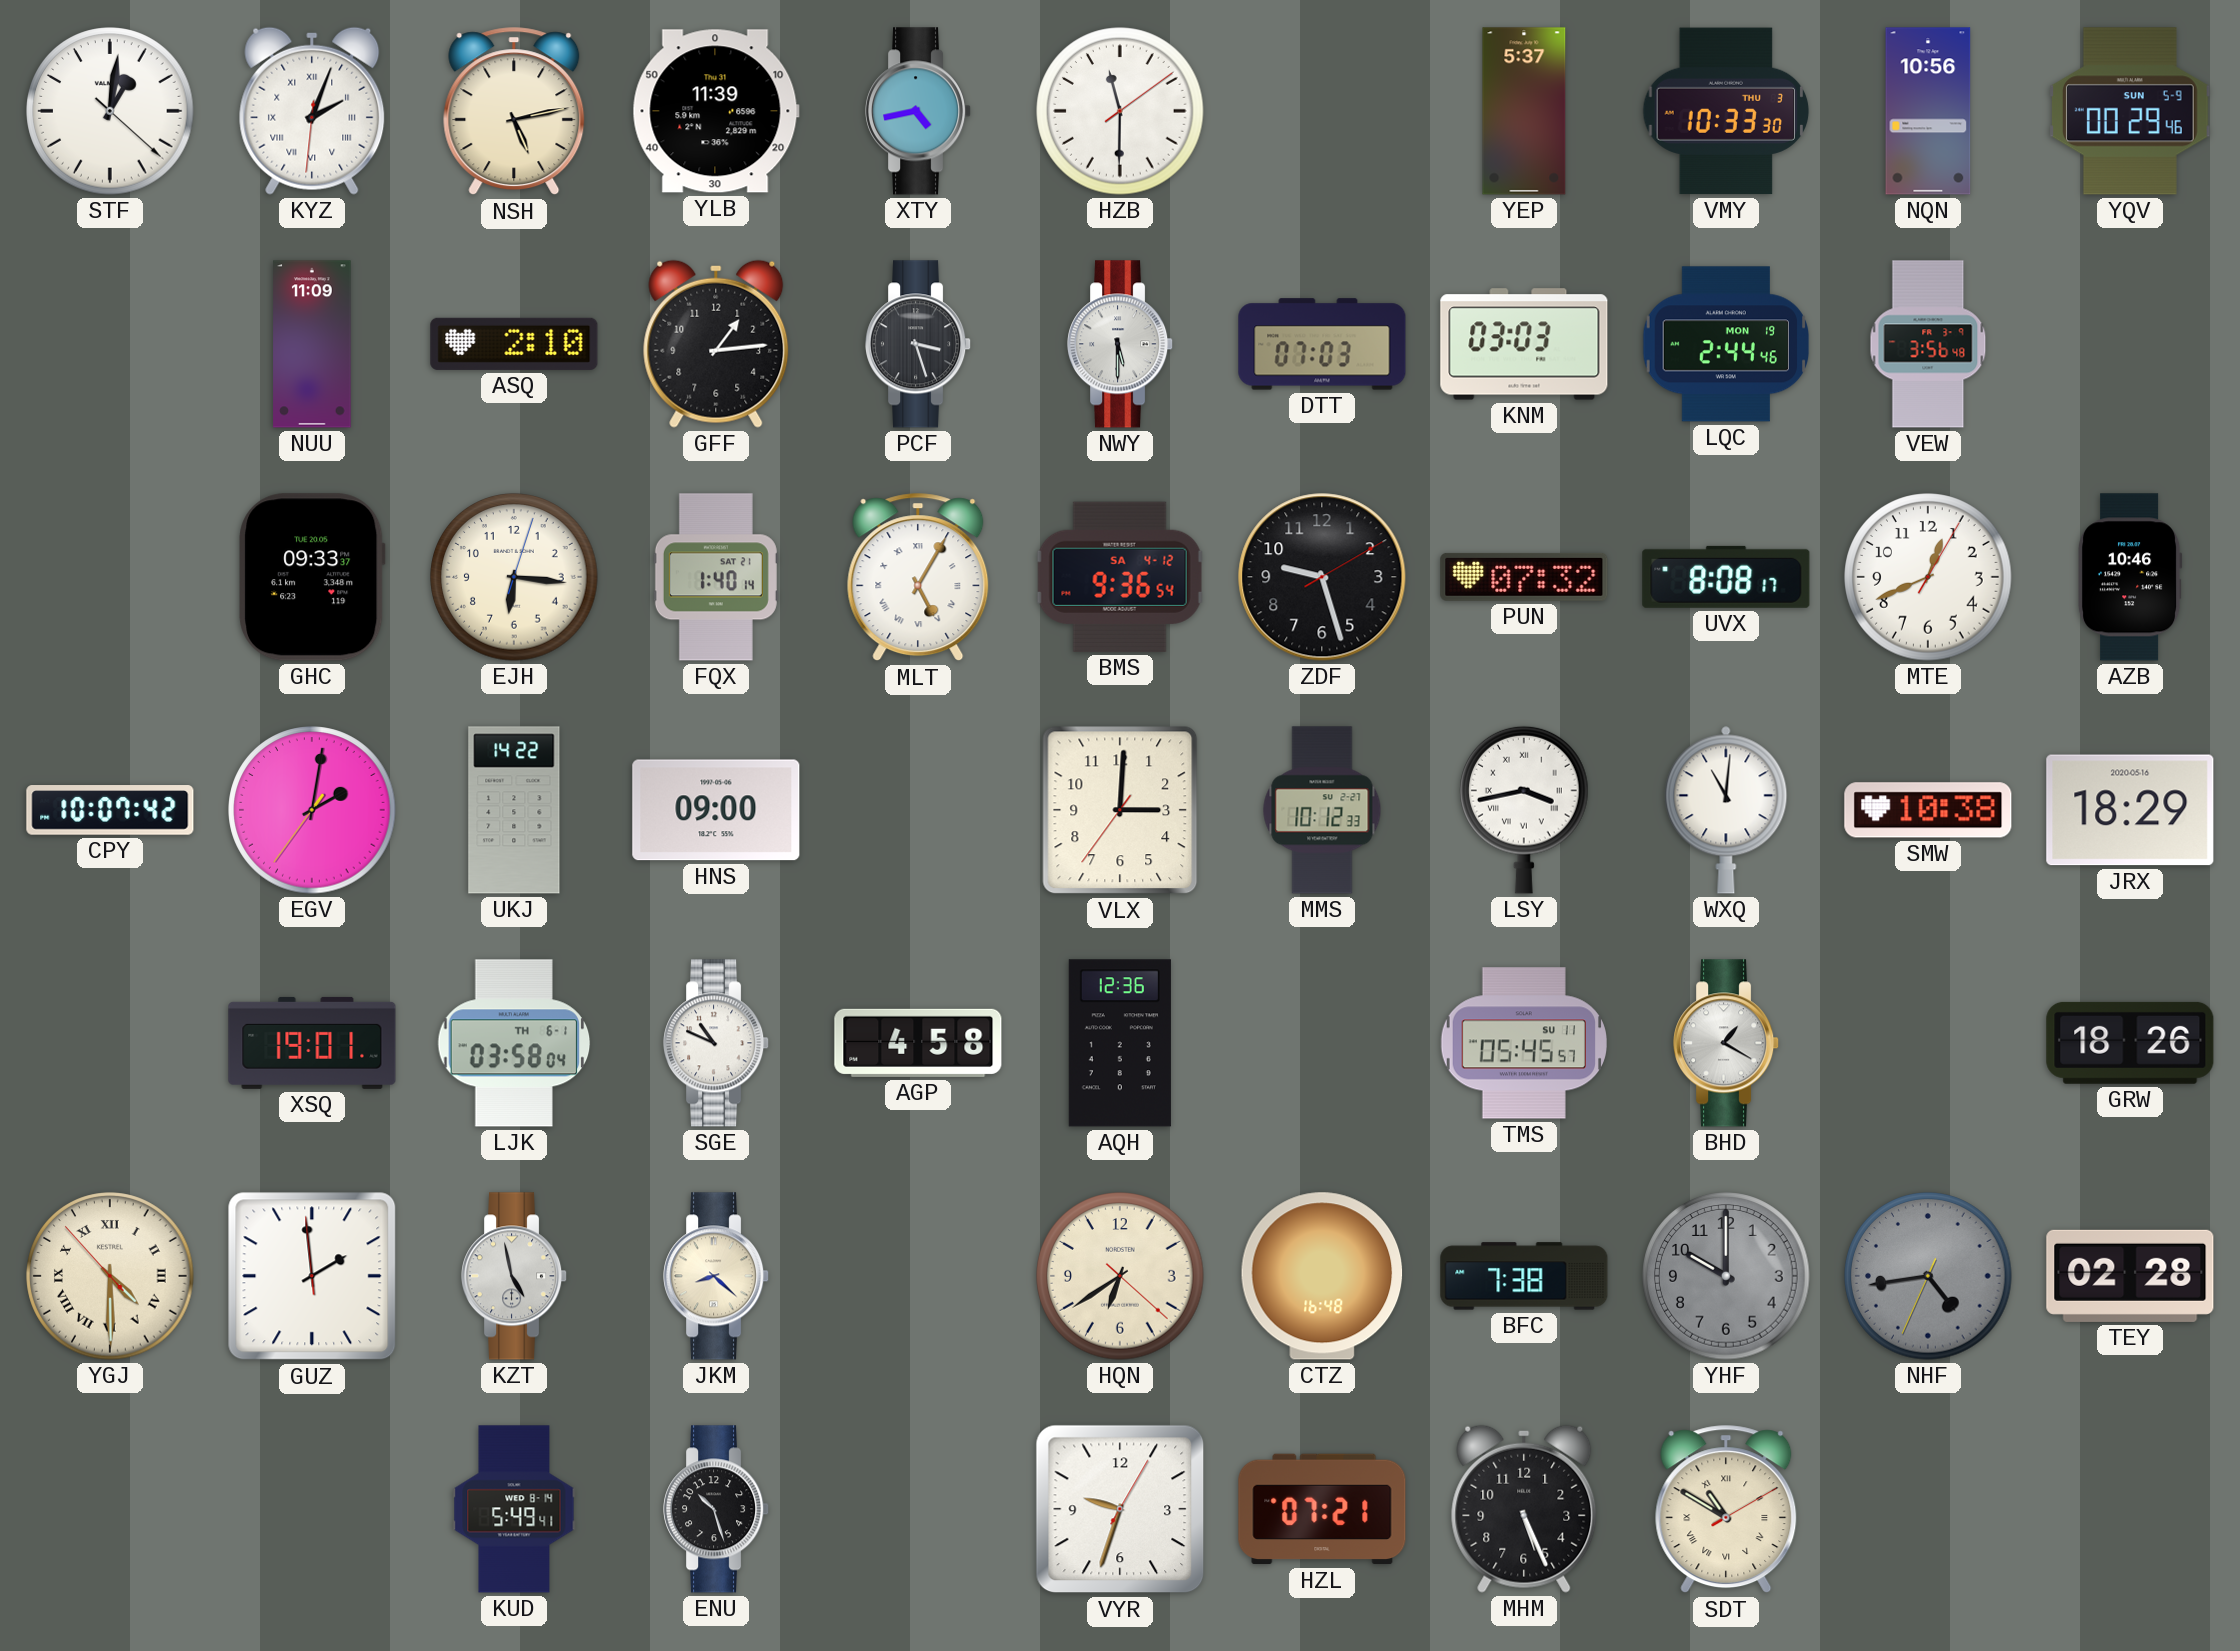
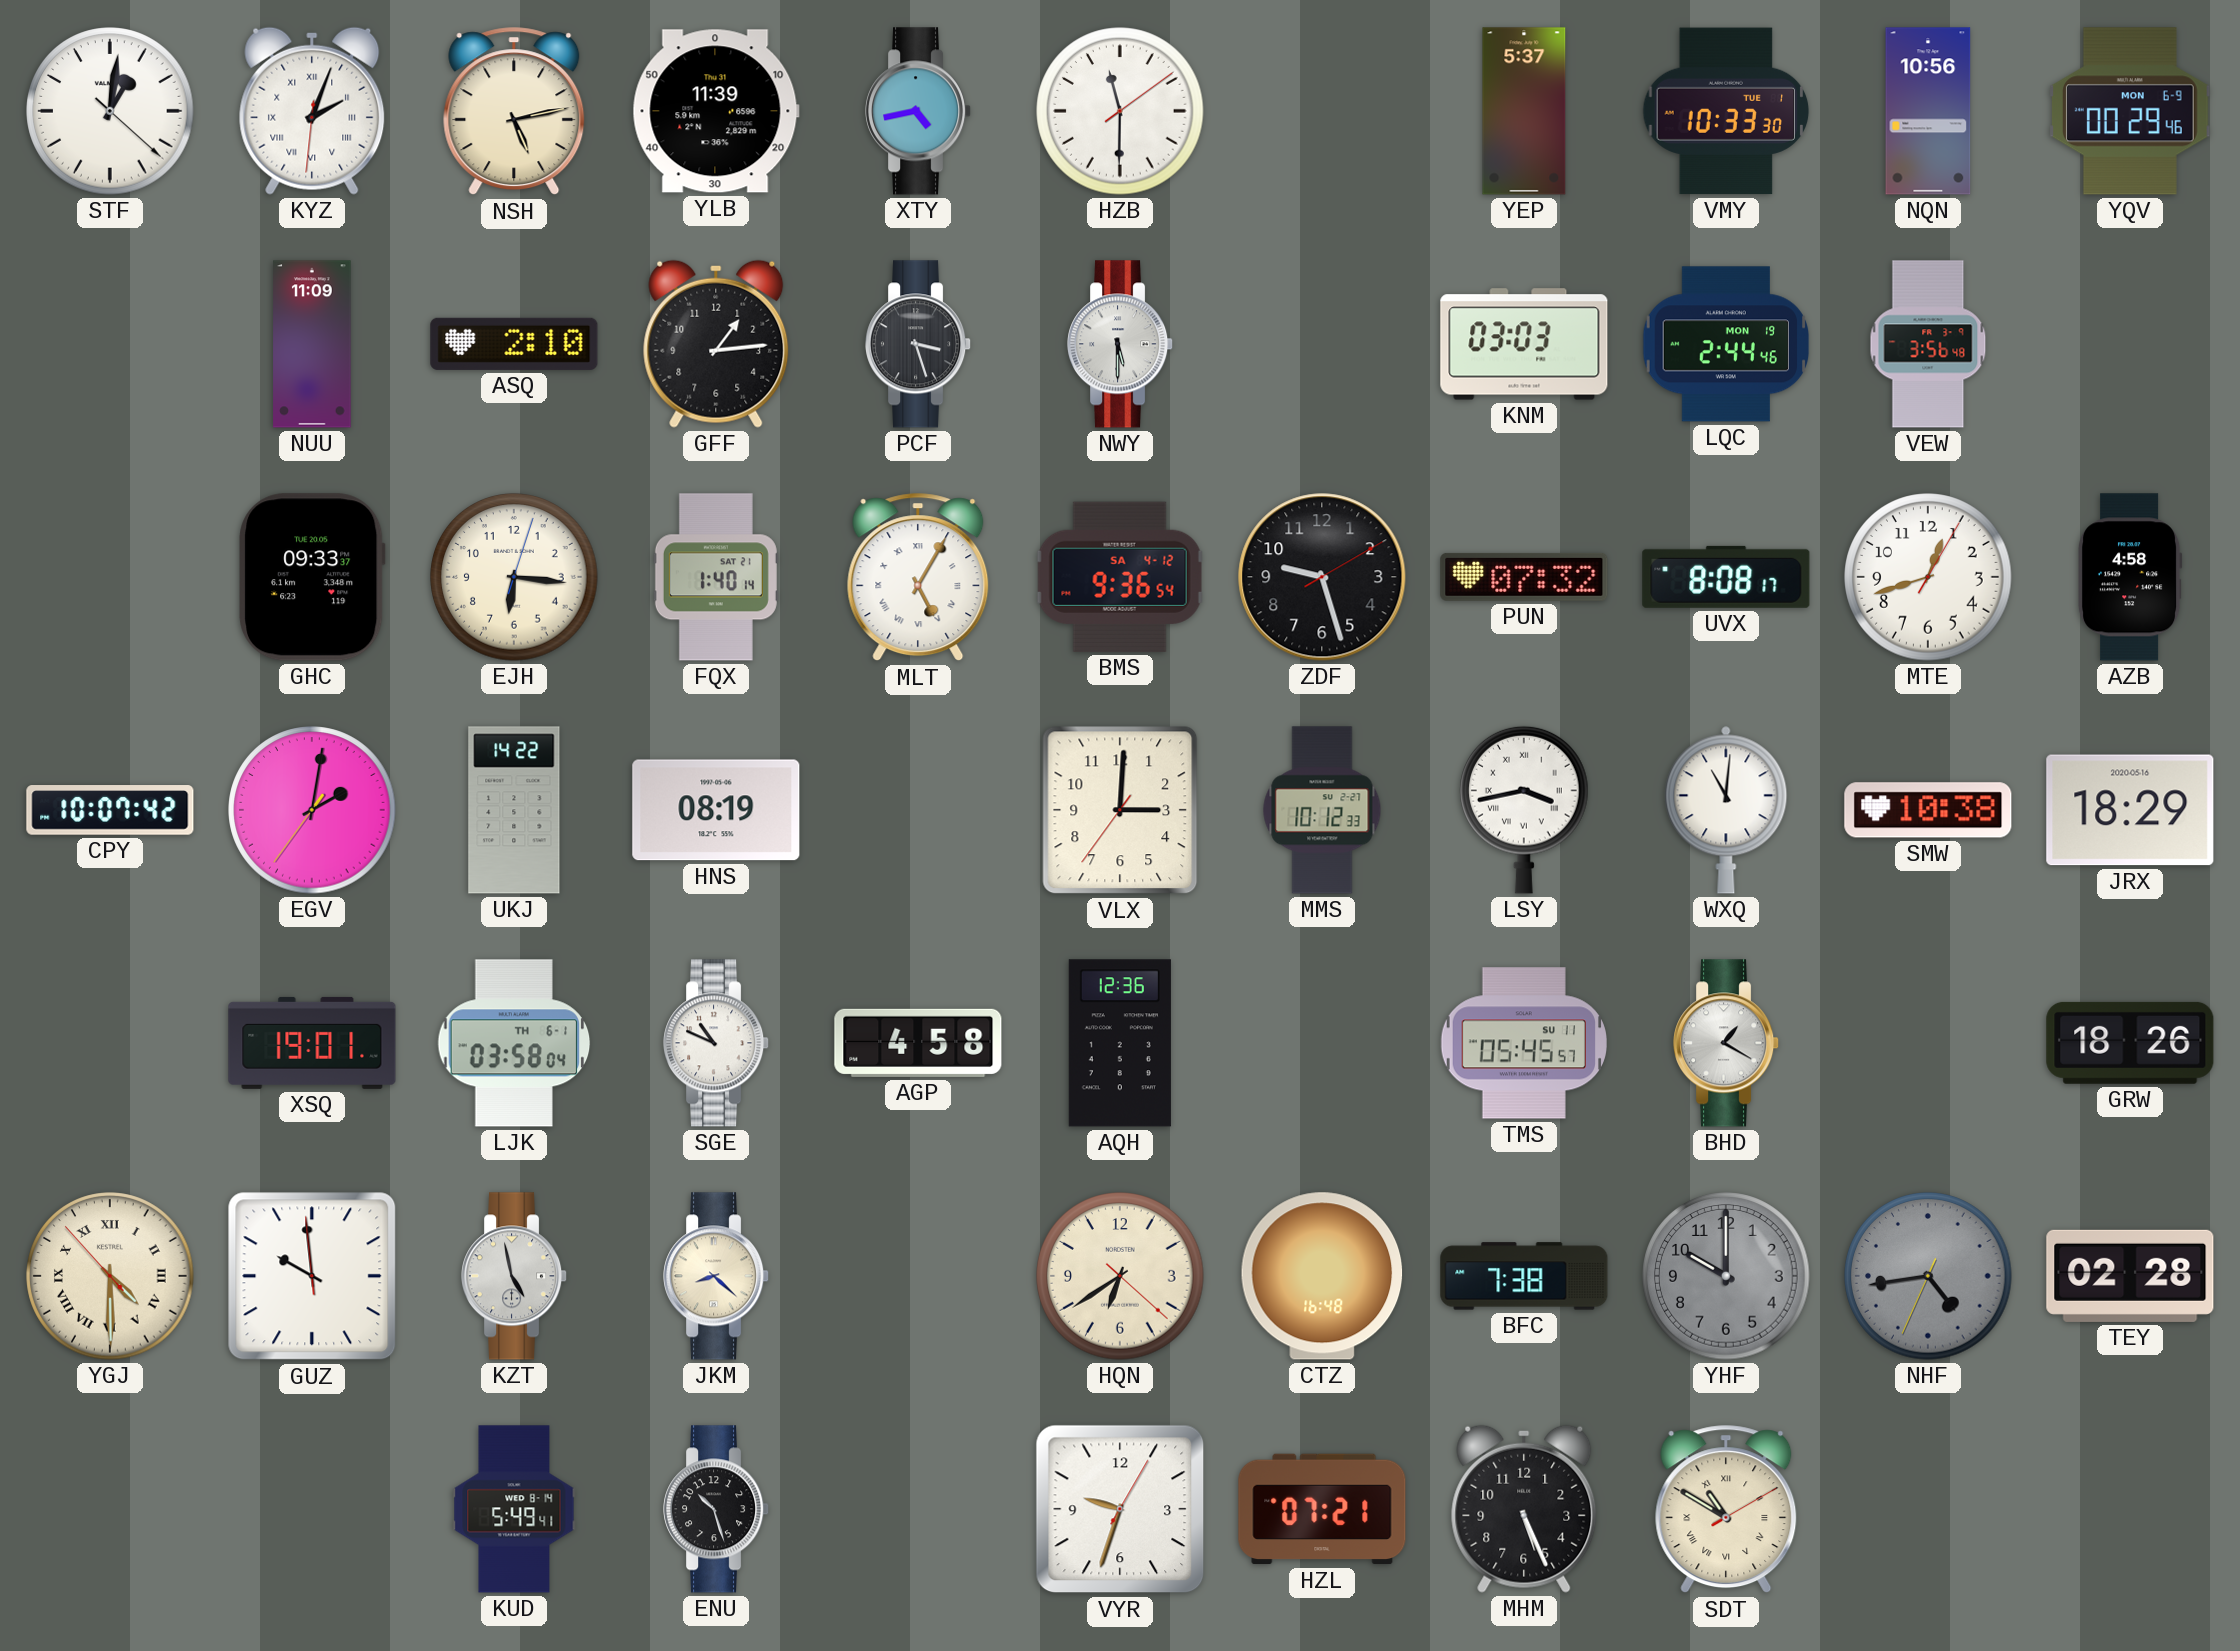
VMY date: THU 3 -> TUE 1
YQV date: SUN 5-9 -> MON 6-9
DTT: 07:03 -> none
MTE: 12:41 -> 12:42
AZB: 10:46 -> 4:58
HNS: 09:00 -> 08:19
GUZ: 1:58 -> 9:58
